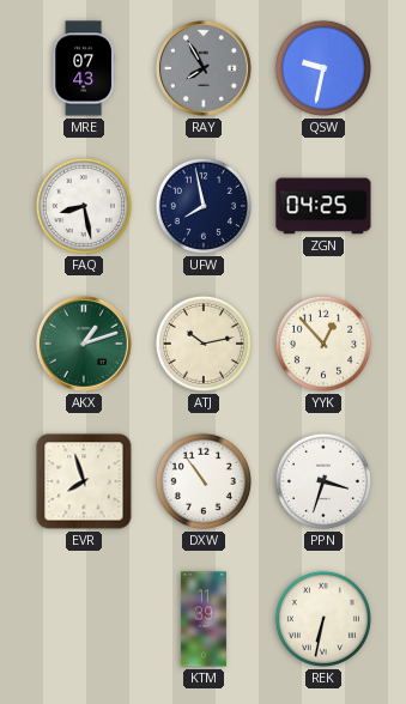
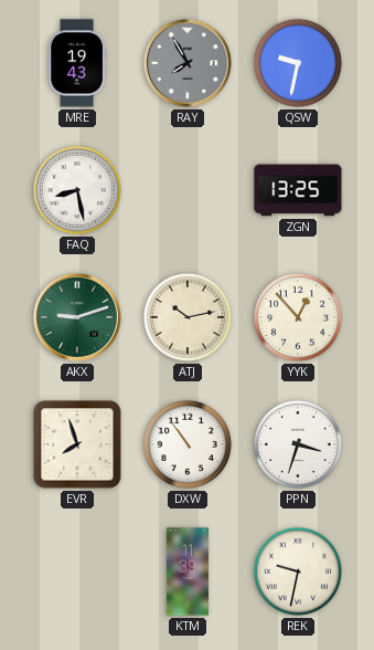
MRE: 07:43 -> 19:43
UFW: 7:58 -> none
ZGN: 04:25 -> 13:25
AKX: 1:12 -> 9:12
REK: 6:32 -> 9:32
